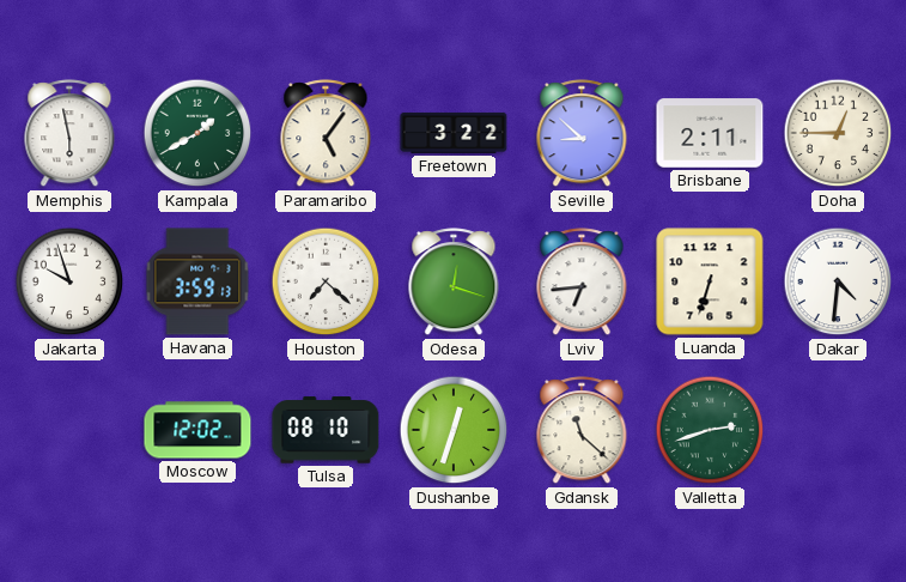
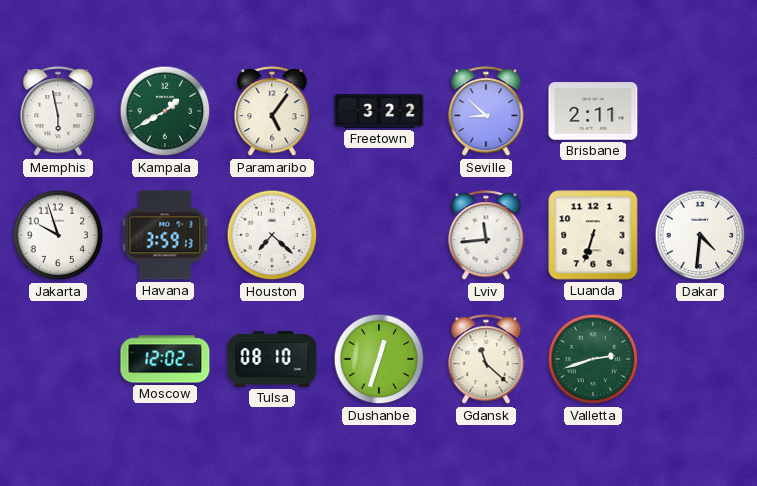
Doha: 12:45 -> none
Odesa: 12:18 -> none
Lviv: 6:44 -> 11:44
